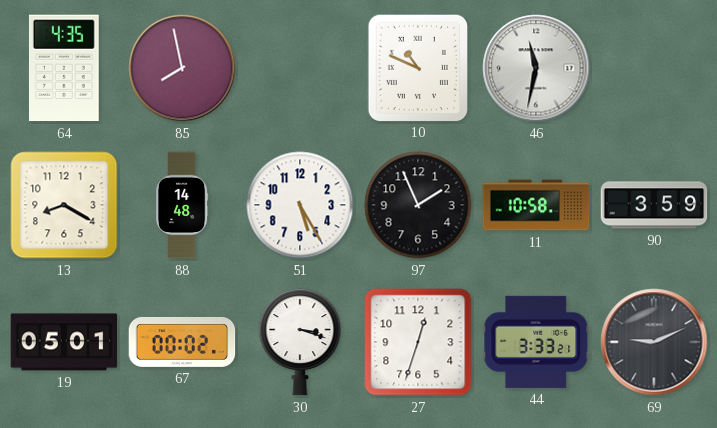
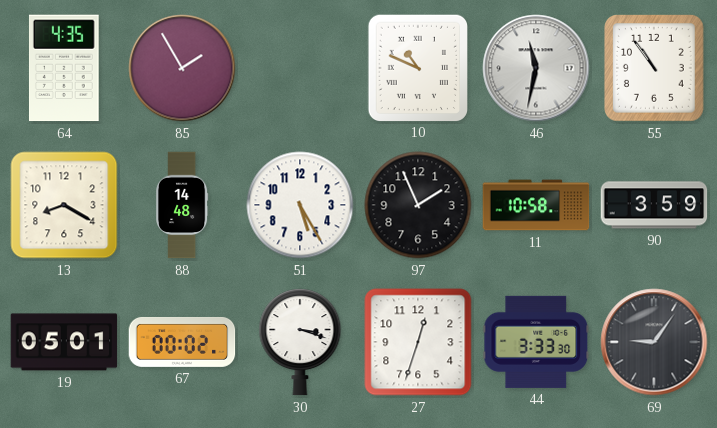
85: 7:58 -> 1:55
55: none -> 10:54
44: 3:33:21 -> 3:33:30
69: 9:11 -> 9:06
